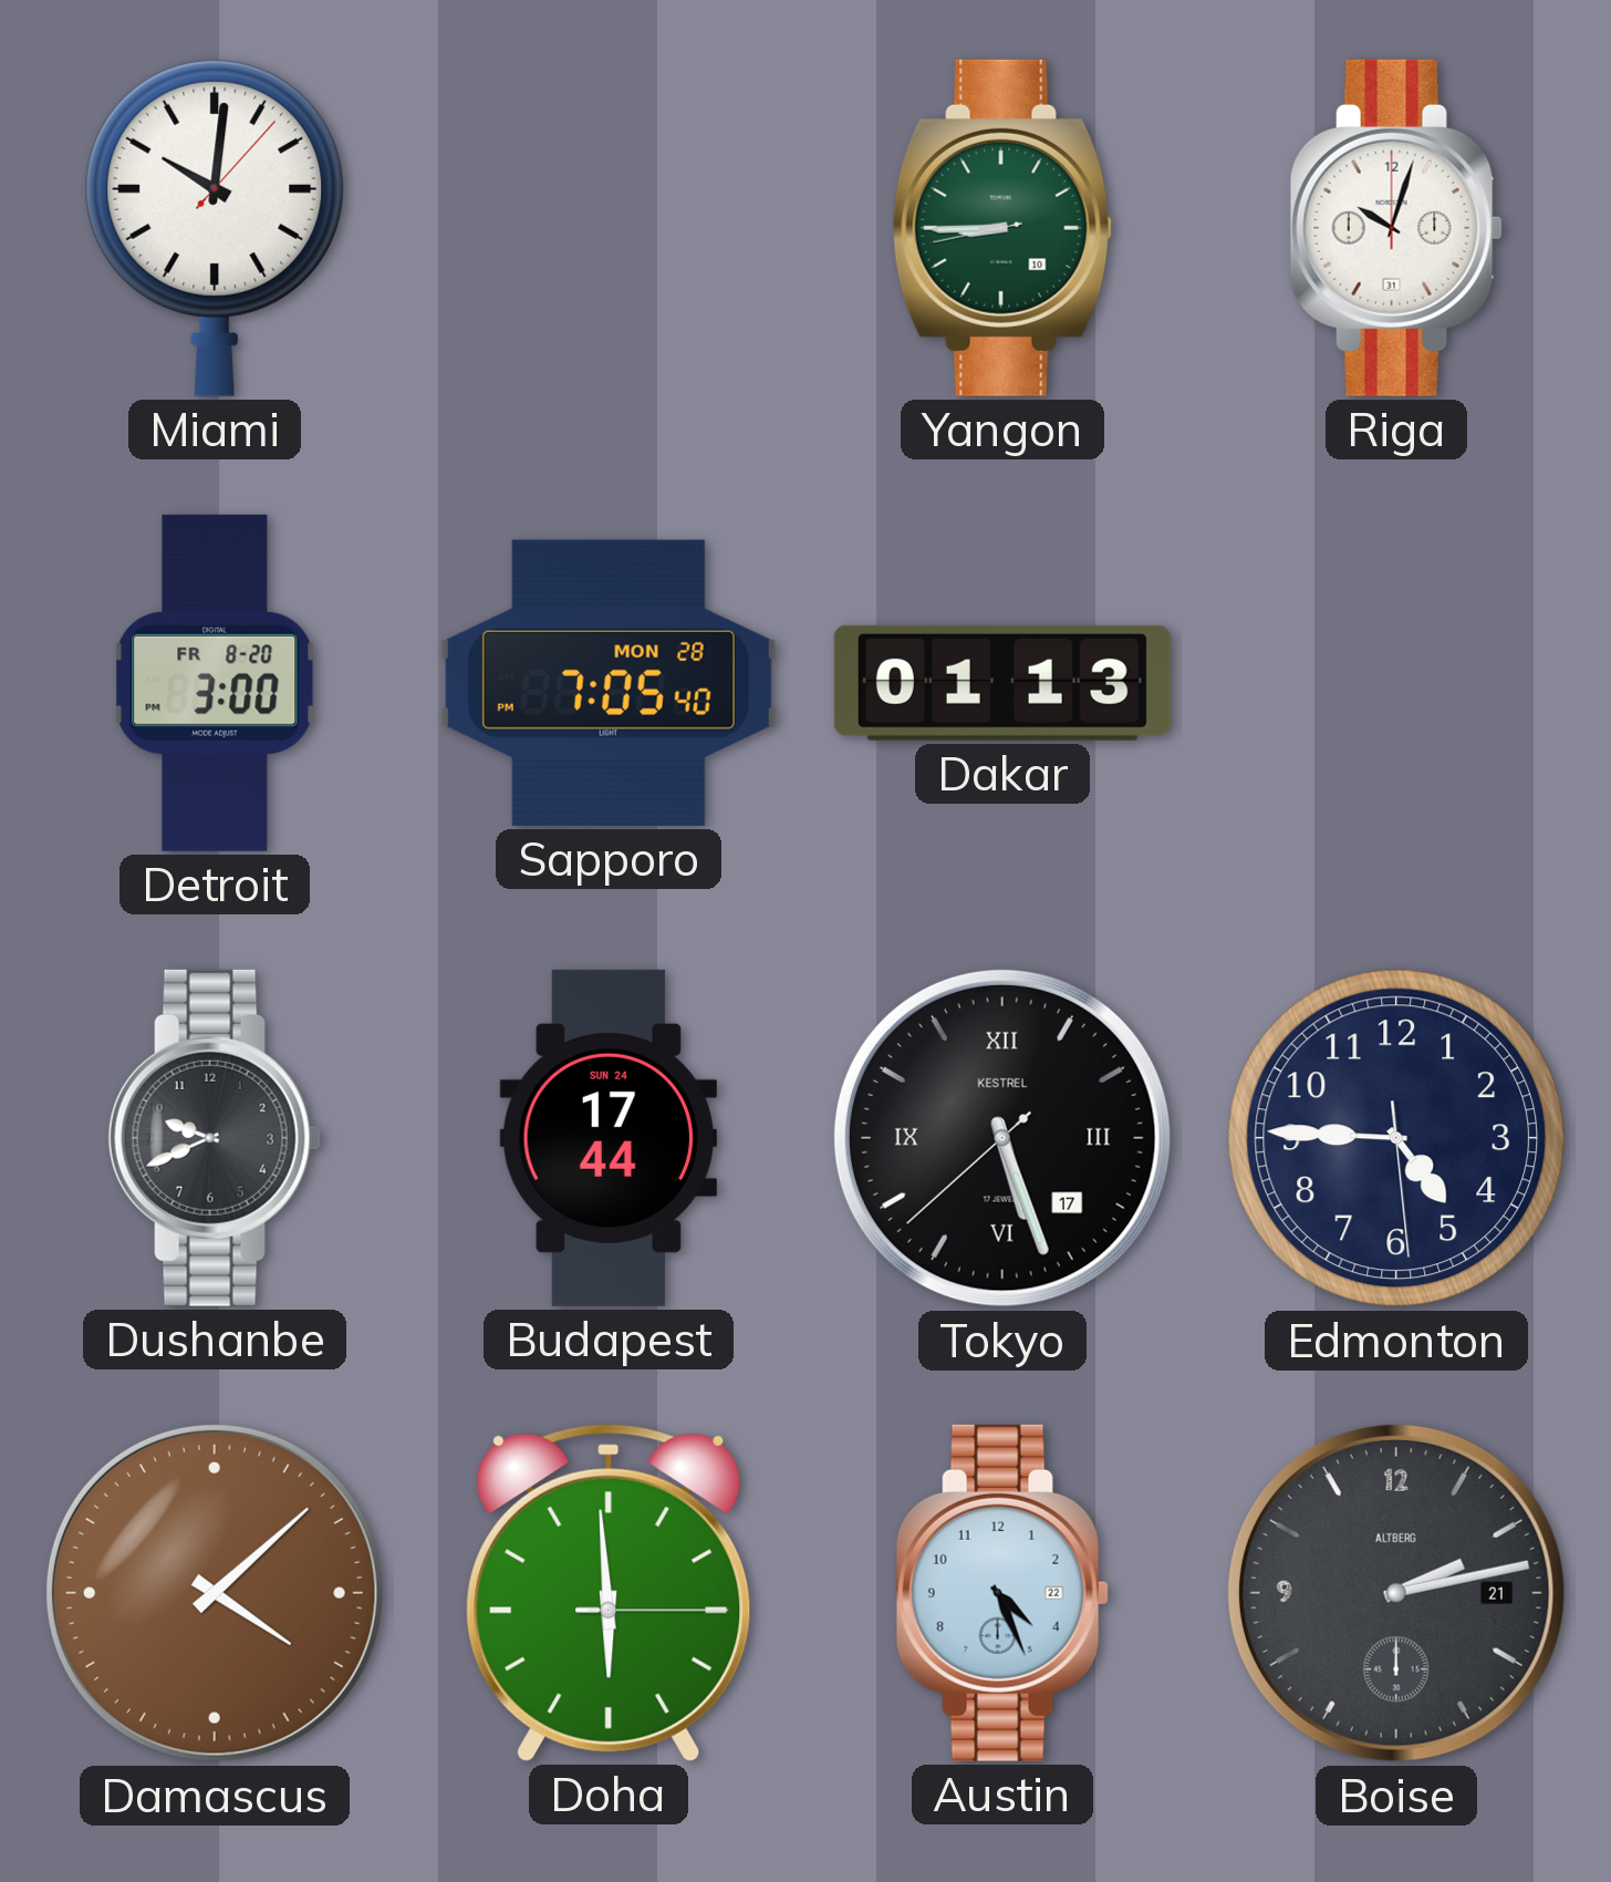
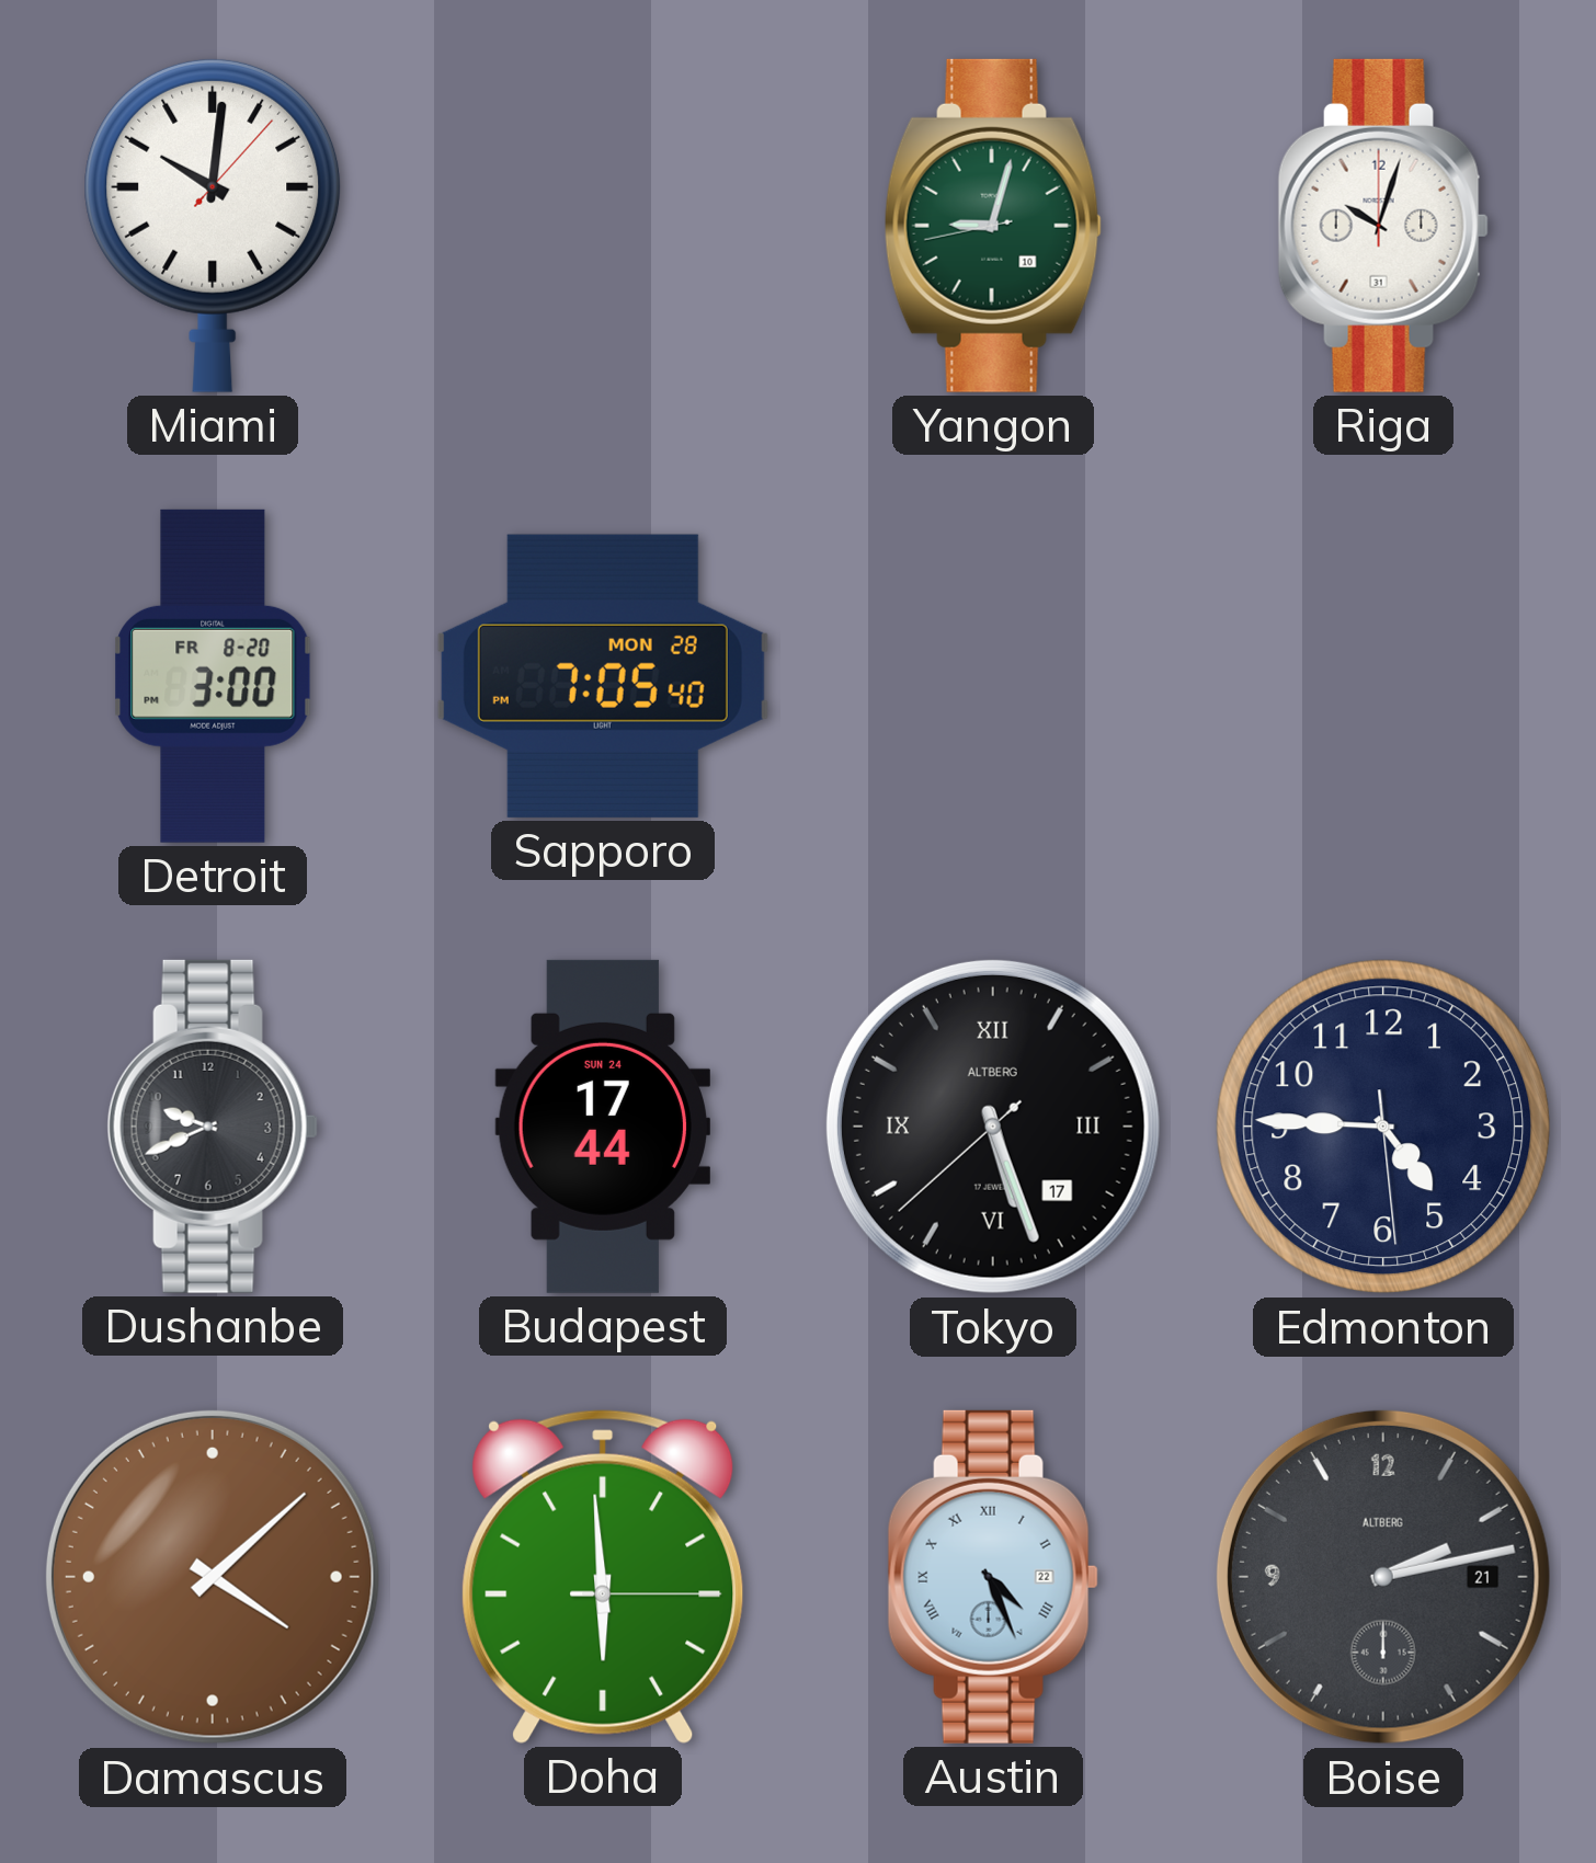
Yangon: 8:44 -> 9:02
Dakar: 01:13 -> none
Tokyo brand: KESTREL -> ALTBERG
Austin numerals: Arabic -> Roman
